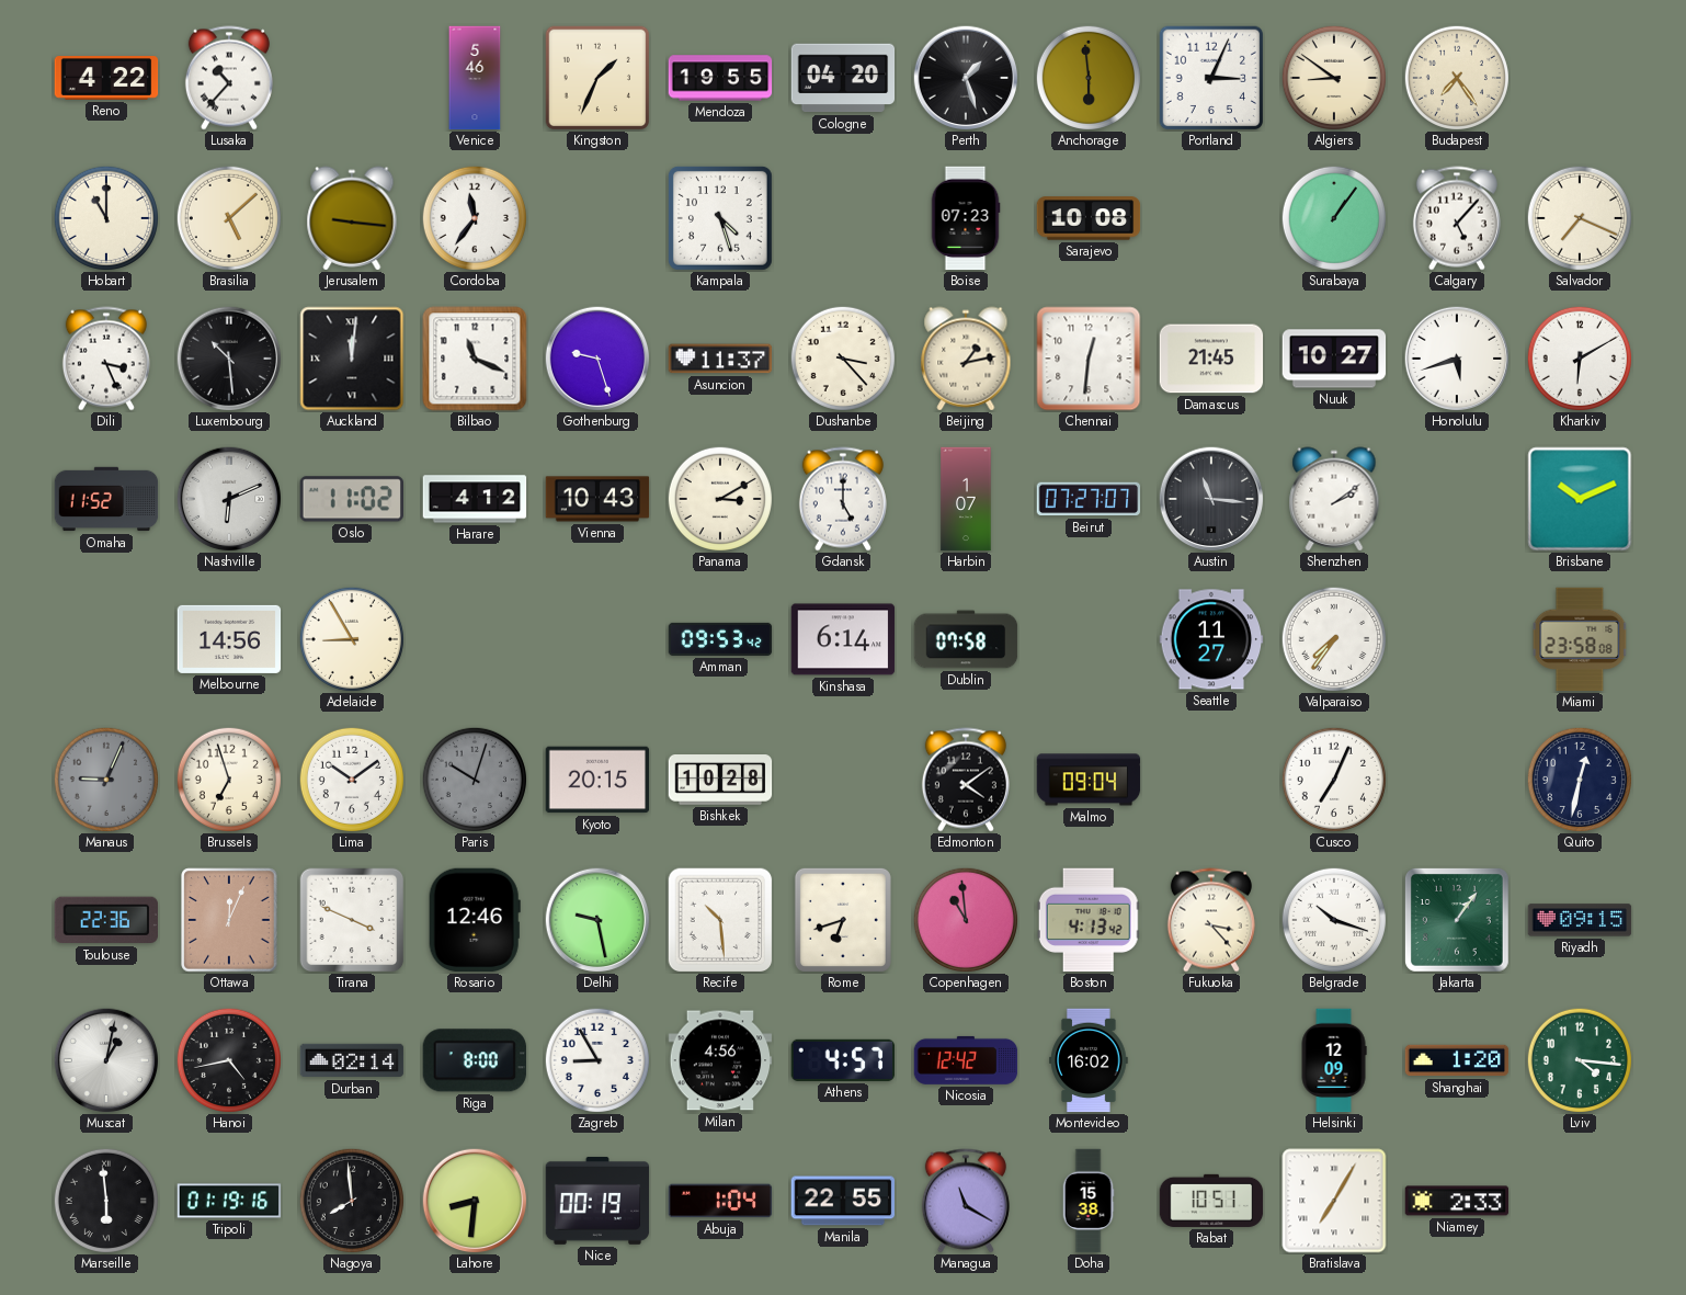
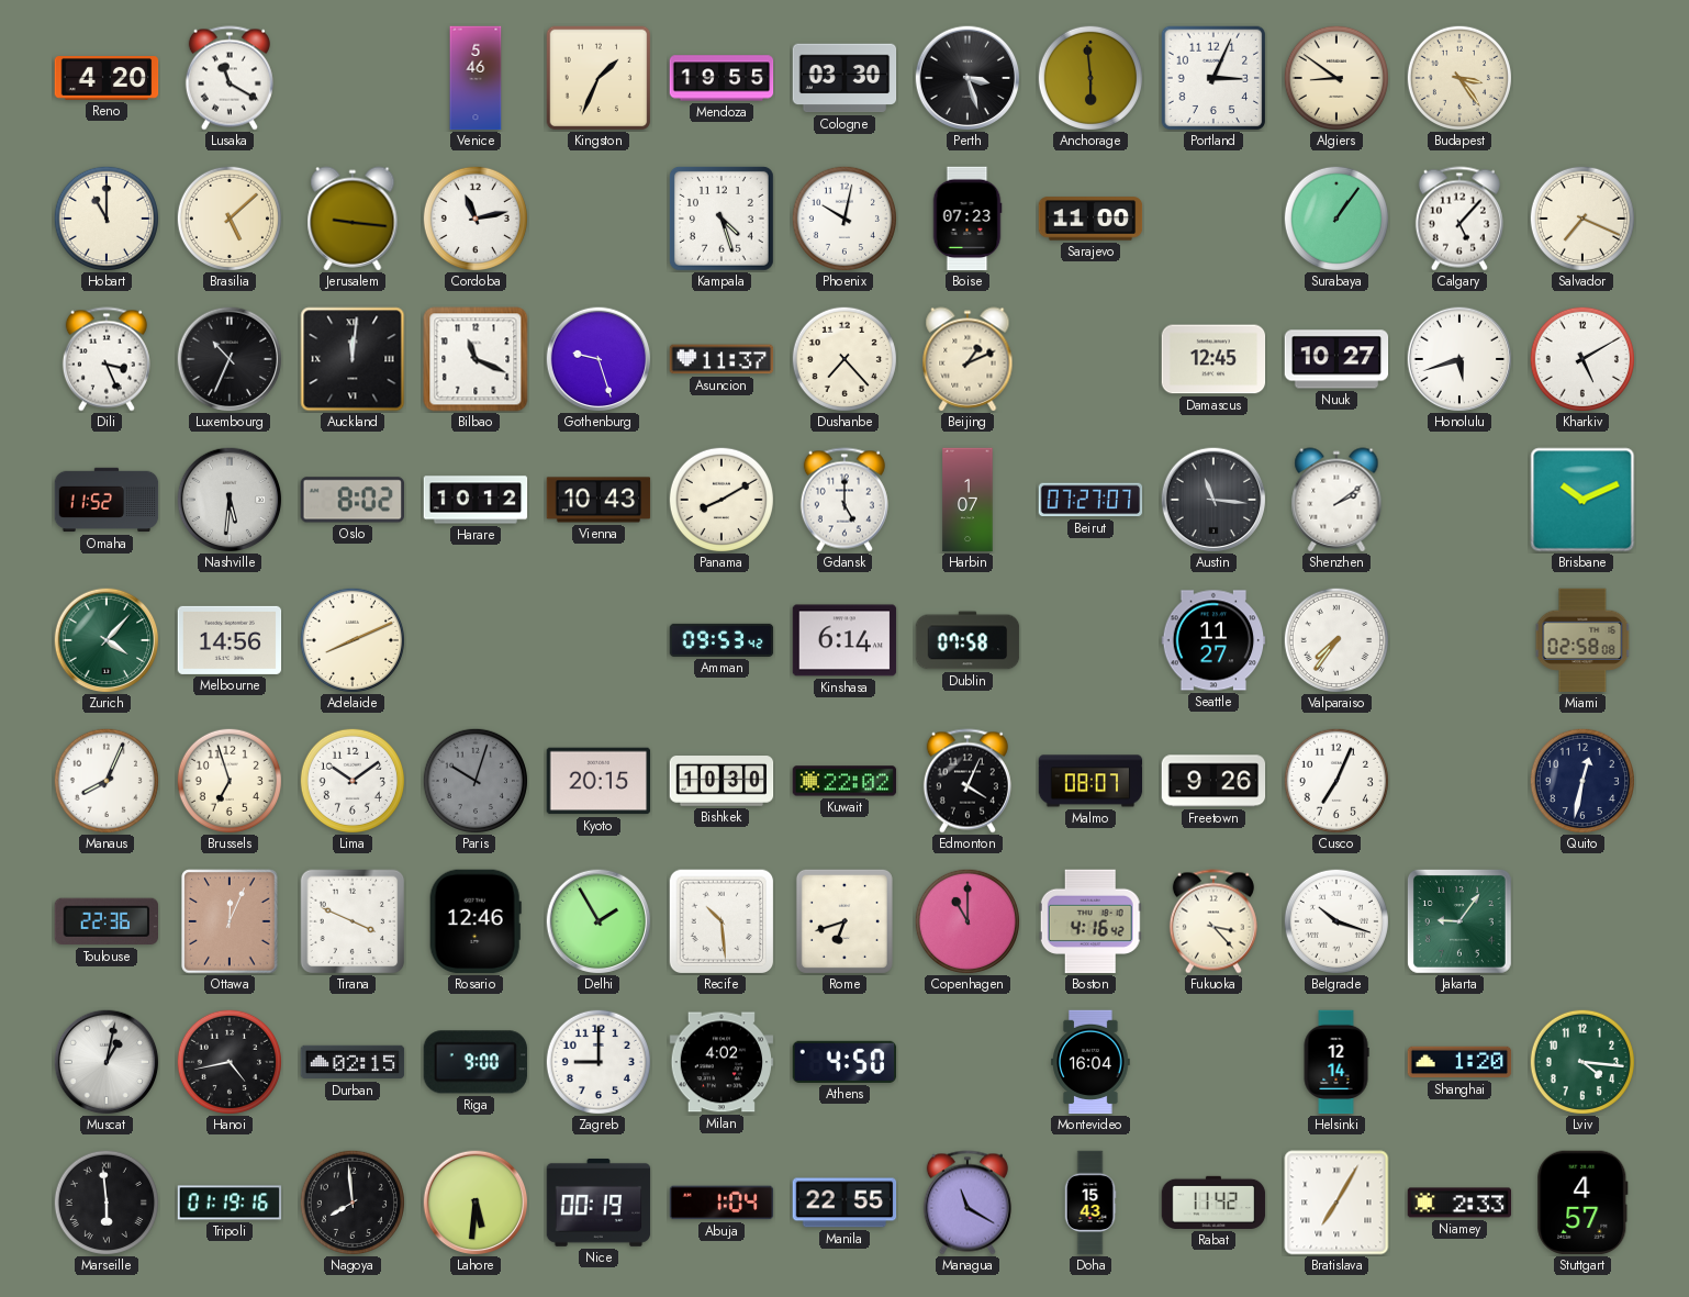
Reno: 4:22 -> 4:20
Lusaka: 10:37 -> 11:20
Cologne: 04:20 -> 03:30
Perth: 1:27 -> 3:27
Budapest: 7:24 -> 3:24
Cordoba: 11:36 -> 11:13
Phoenix: none -> 10:02
Sarajevo: 10:08 -> 11:00
Luxembourg: 10:29 -> 10:34
Dushanbe: 3:23 -> 7:23
Beijing: 1:13 -> 1:11
Chennai: 12:31 -> none
Damascus: 21:45 -> 12:45
Kharkiv: 6:10 -> 5:10
Nashville: 6:11 -> 5:31
Oslo: 11:02 -> 8:02
Harare: 4:12 -> 10:12
Panama: 3:10 -> 8:10
Zurich: none -> 4:07
Adelaide: 8:55 -> 8:11
Miami: 23:58 -> 02:58
Manaus: 9:04 -> 8:04
Manaus dial: grey -> white
Bishkek: 10:28 -> 10:30
Kuwait: none -> 22:02
Edmonton: 4:09 -> 4:04
Malmo: 09:04 -> 08:07
Freetown: none -> 9:26
Delhi: 9:28 -> 1:55
Copenhagen: 10:59 -> 11:00
Boston: 4:13 -> 4:16
Jakarta: 1:06 -> 9:06
Riyadh: 09:15 -> none
Durban: 02:14 -> 02:15
Riga: 8:00 -> 9:00
Zagreb: 8:55 -> 9:00
Milan: 4:56 -> 4:02
Athens: 4:57 -> 4:50
Nicosia: 12:42 -> none
Montevideo: 16:02 -> 16:04
Helsinki: 12:09 -> 12:14
Lahore: 8:31 -> 5:31
Doha: 15:38 -> 15:43
Rabat: 10:51 -> 11:42
Stuttgart: none -> 4:57
